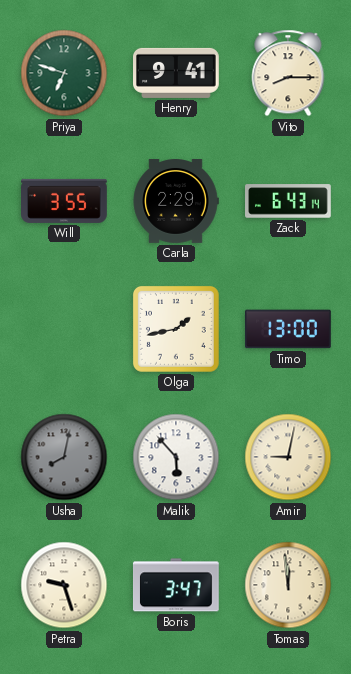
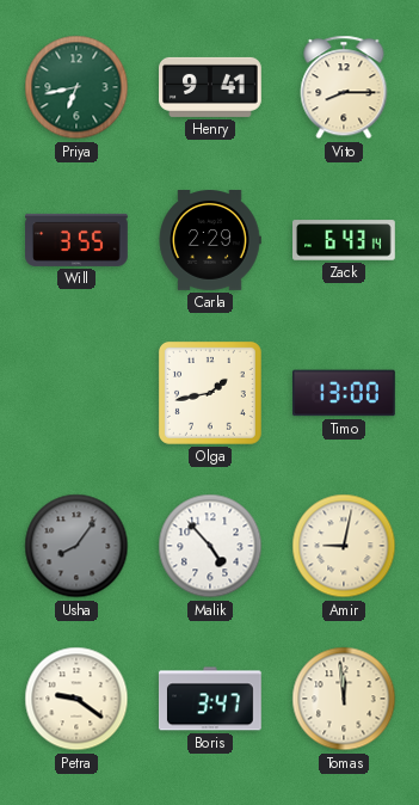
Priya: 6:48 -> 6:43
Usha: 8:02 -> 8:06
Malik: 5:53 -> 4:53
Petra: 9:27 -> 9:21
